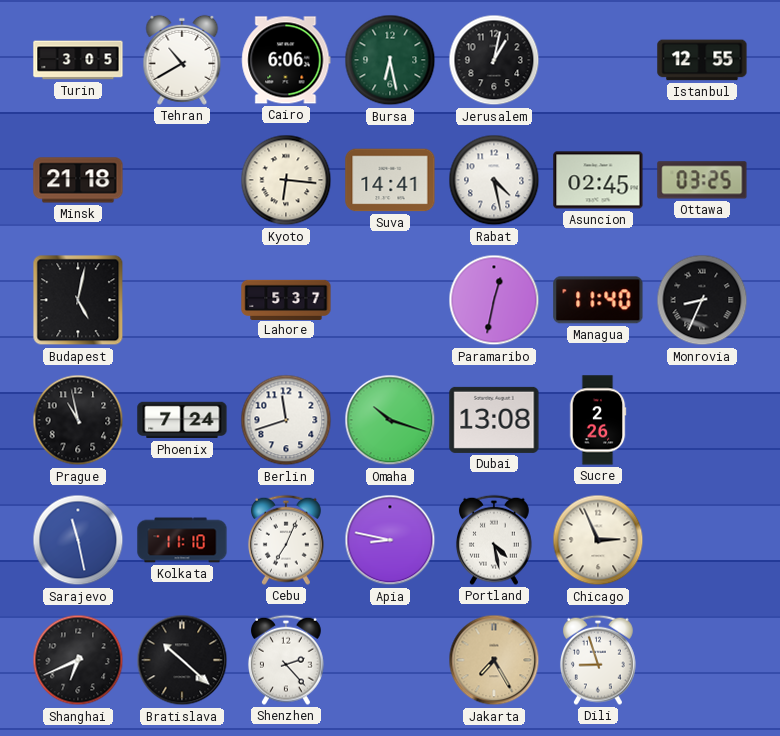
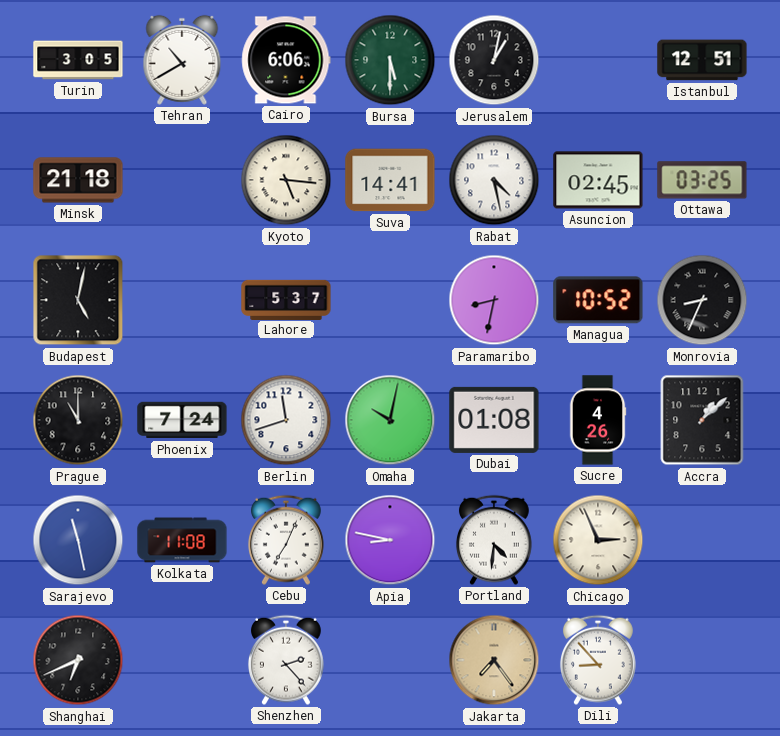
Bursa: 6:28 -> 5:30
Istanbul: 12:55 -> 12:51
Kyoto: 6:16 -> 5:16
Paramaribo: 12:32 -> 8:32
Managua: 11:40 -> 10:52
Prague: 10:58 -> 11:00
Omaha: 10:18 -> 10:02
Dubai: 13:08 -> 01:08
Sucre: 2:26 -> 4:26
Accra: none -> 1:08
Kolkata: 11:10 -> 11:08
Portland: 4:28 -> 4:31
Bratislava: 10:22 -> none
Jakarta: 7:25 -> 7:24
Dili: 8:57 -> 8:53
